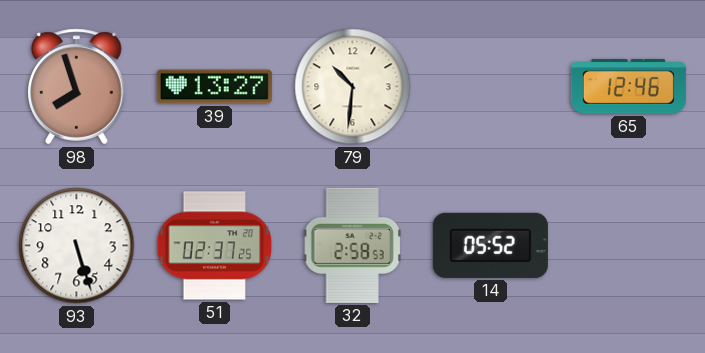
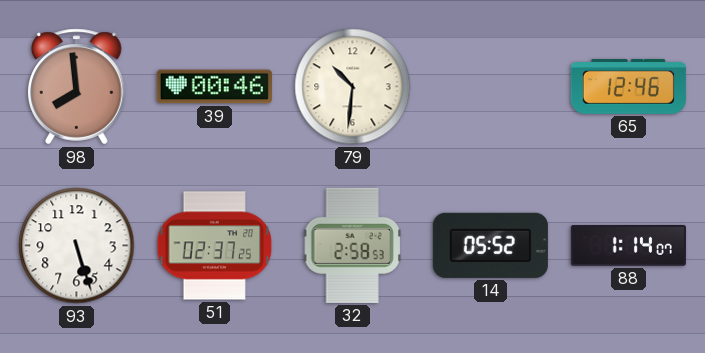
98: 7:57 -> 7:59
39: 13:27 -> 00:46
88: none -> 1:14
